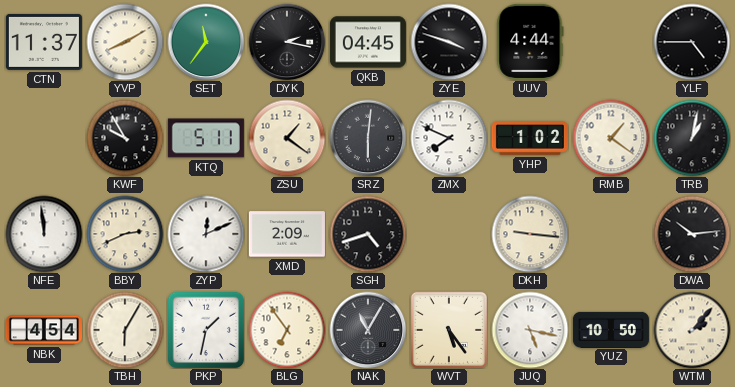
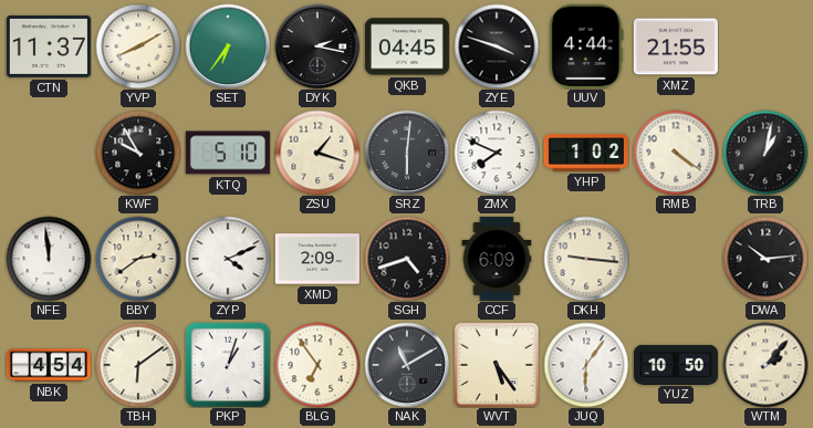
SET: 11:36 -> 6:36
XMZ: none -> 21:55
YLF: 4:45 -> none
KTQ: 5:11 -> 5:10
ZSU: 1:21 -> 1:18
RMB: 1:21 -> 4:21
BBY: 2:41 -> 2:39
ZYP: 12:11 -> 4:11
CCF: none -> 6:09
TBH: 6:05 -> 6:09
PKP: 1:32 -> 1:03
NAK: 11:05 -> 11:10
JUQ: 5:17 -> 6:06
